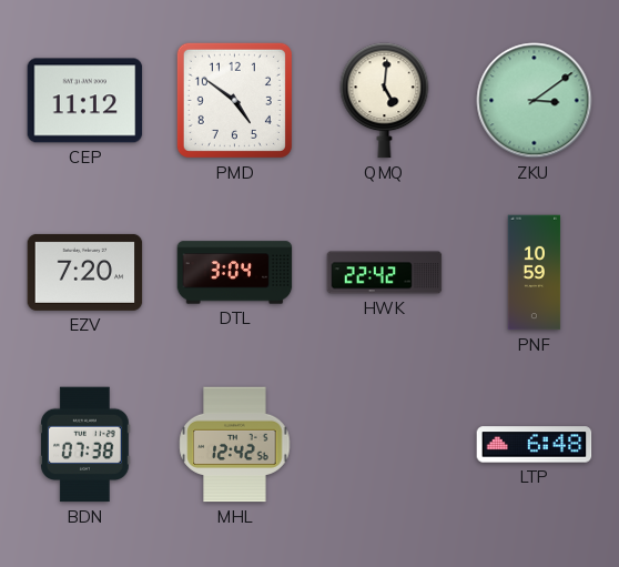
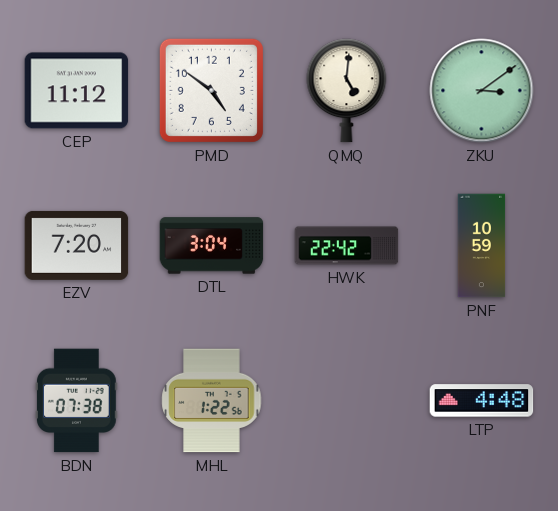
MHL: 12:42 -> 1:22
LTP: 6:48 -> 4:48
